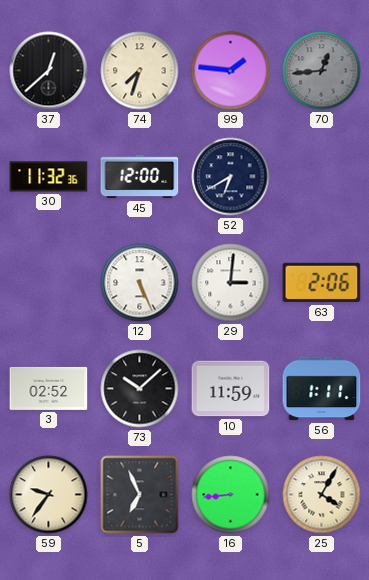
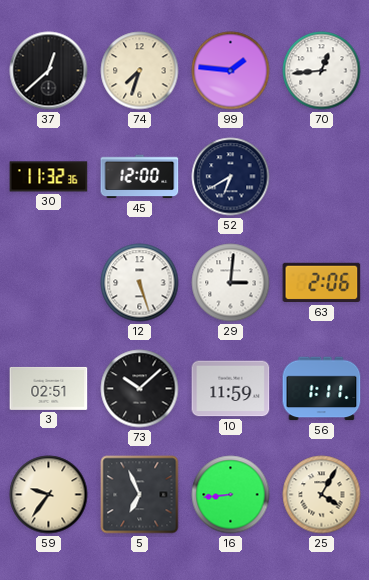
70 dial: grey -> white
12: 5:26 -> 5:27
3: 02:52 -> 02:51
